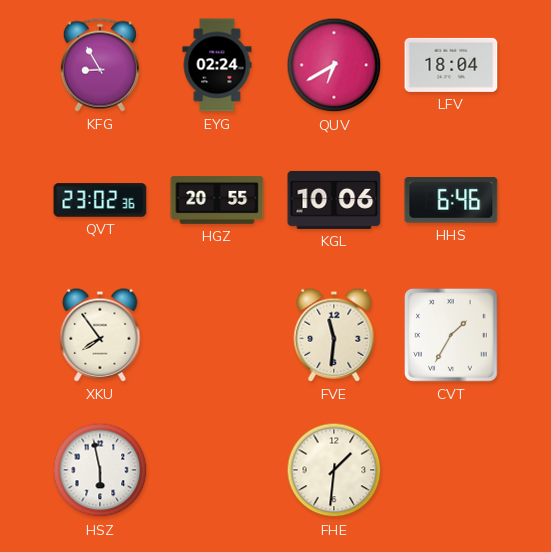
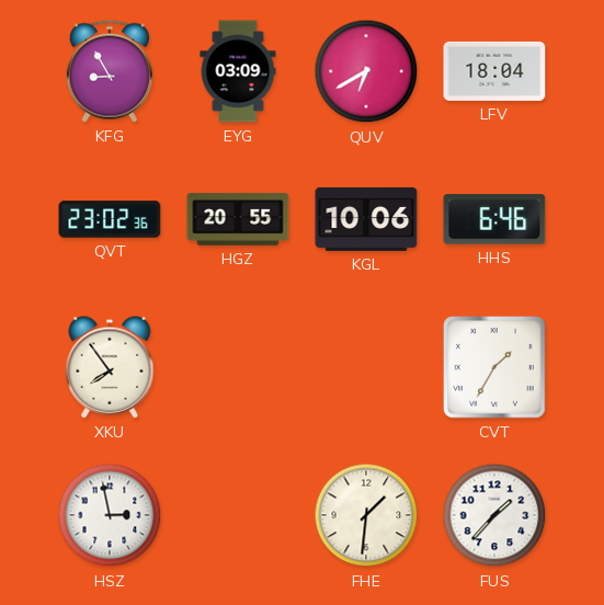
EYG: 02:24 -> 03:09
FVE: 11:31 -> none
HSZ: 5:58 -> 2:58
FUS: none -> 1:37
